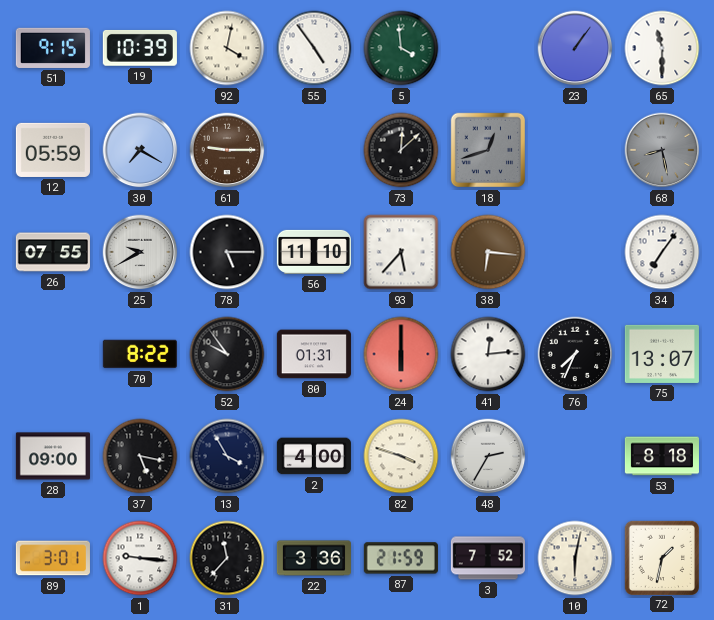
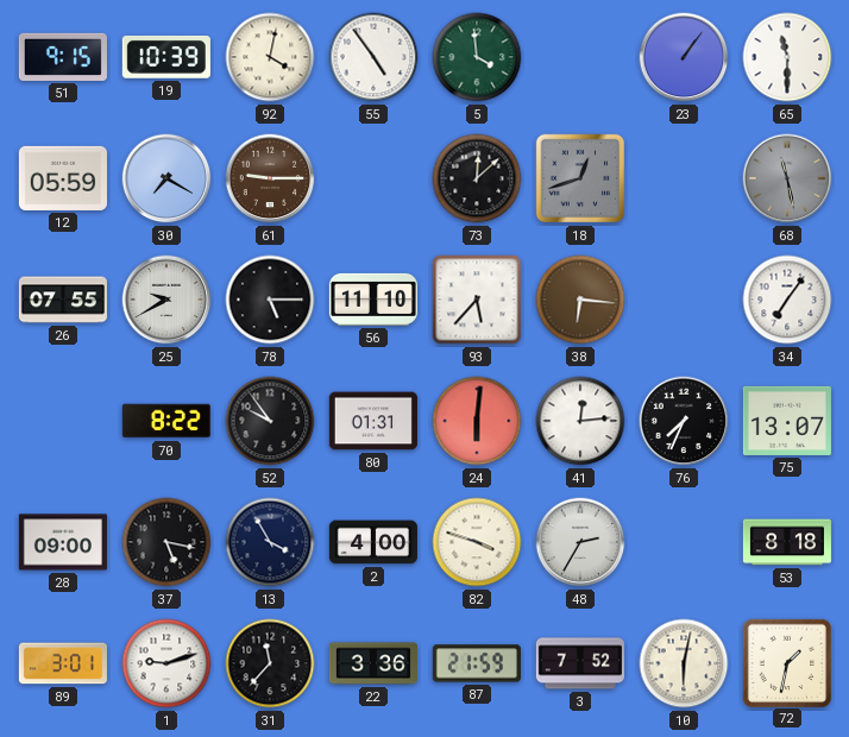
68: 8:28 -> 11:28
24: 6:00 -> 6:01
1: 9:16 -> 9:12
